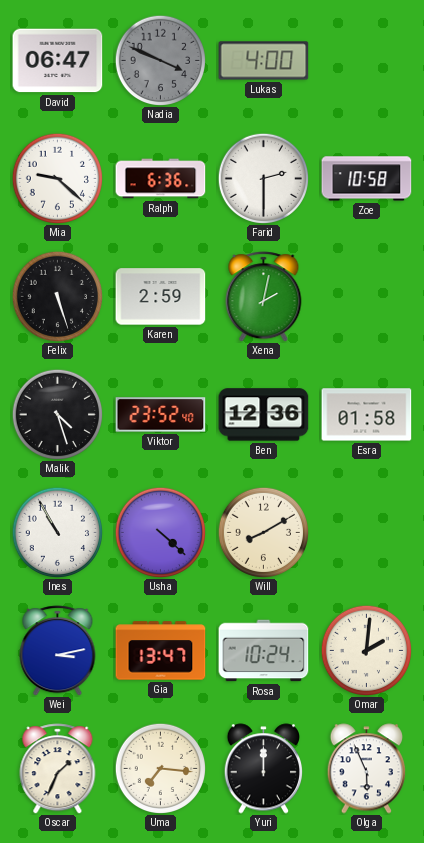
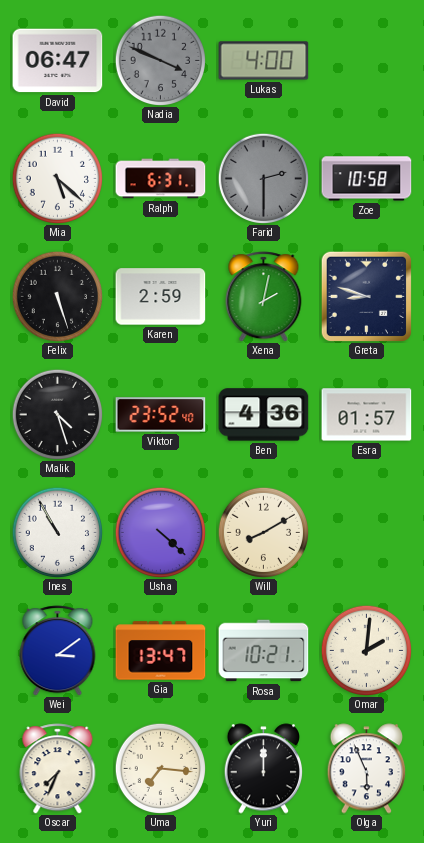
Mia: 9:22 -> 5:22
Ralph: 6:36 -> 6:31
Farid dial: white -> grey
Greta: none -> 8:48
Ben: 12:36 -> 4:36
Esra: 01:58 -> 01:57
Wei: 3:13 -> 3:09
Rosa: 10:24 -> 10:21
Oscar: 1:34 -> 7:34
